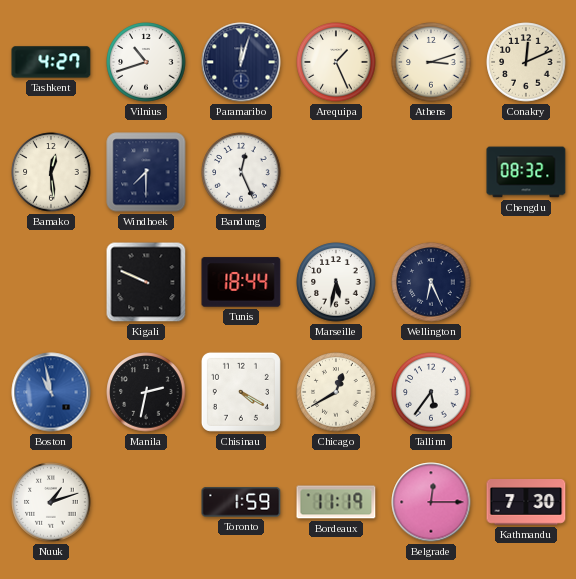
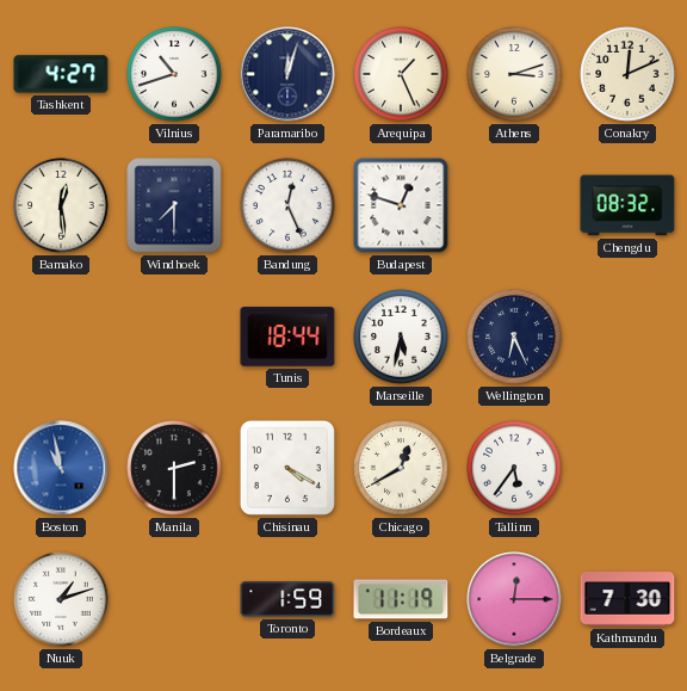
Budapest: none -> 12:48
Kigali: 9:49 -> none
Manila: 2:32 -> 2:30
